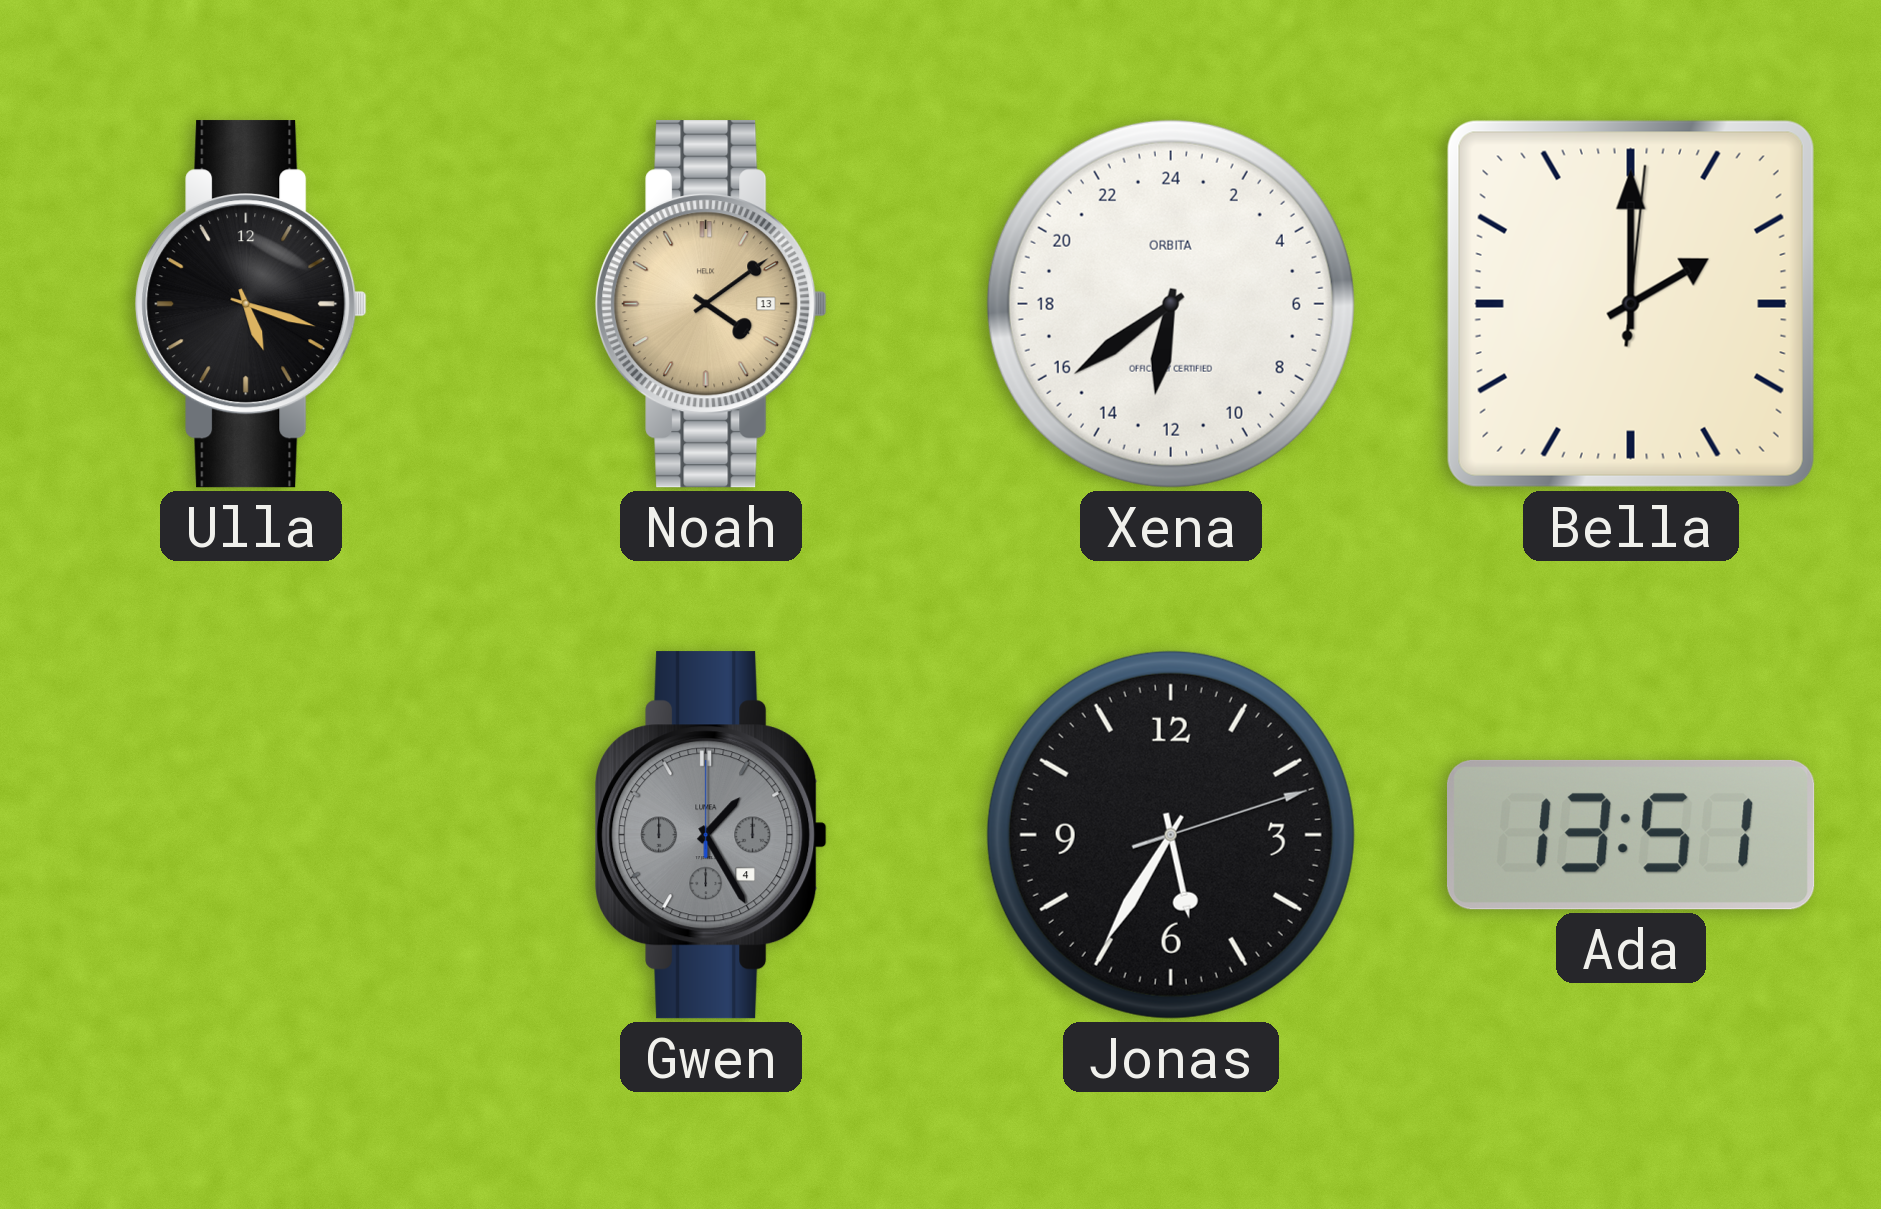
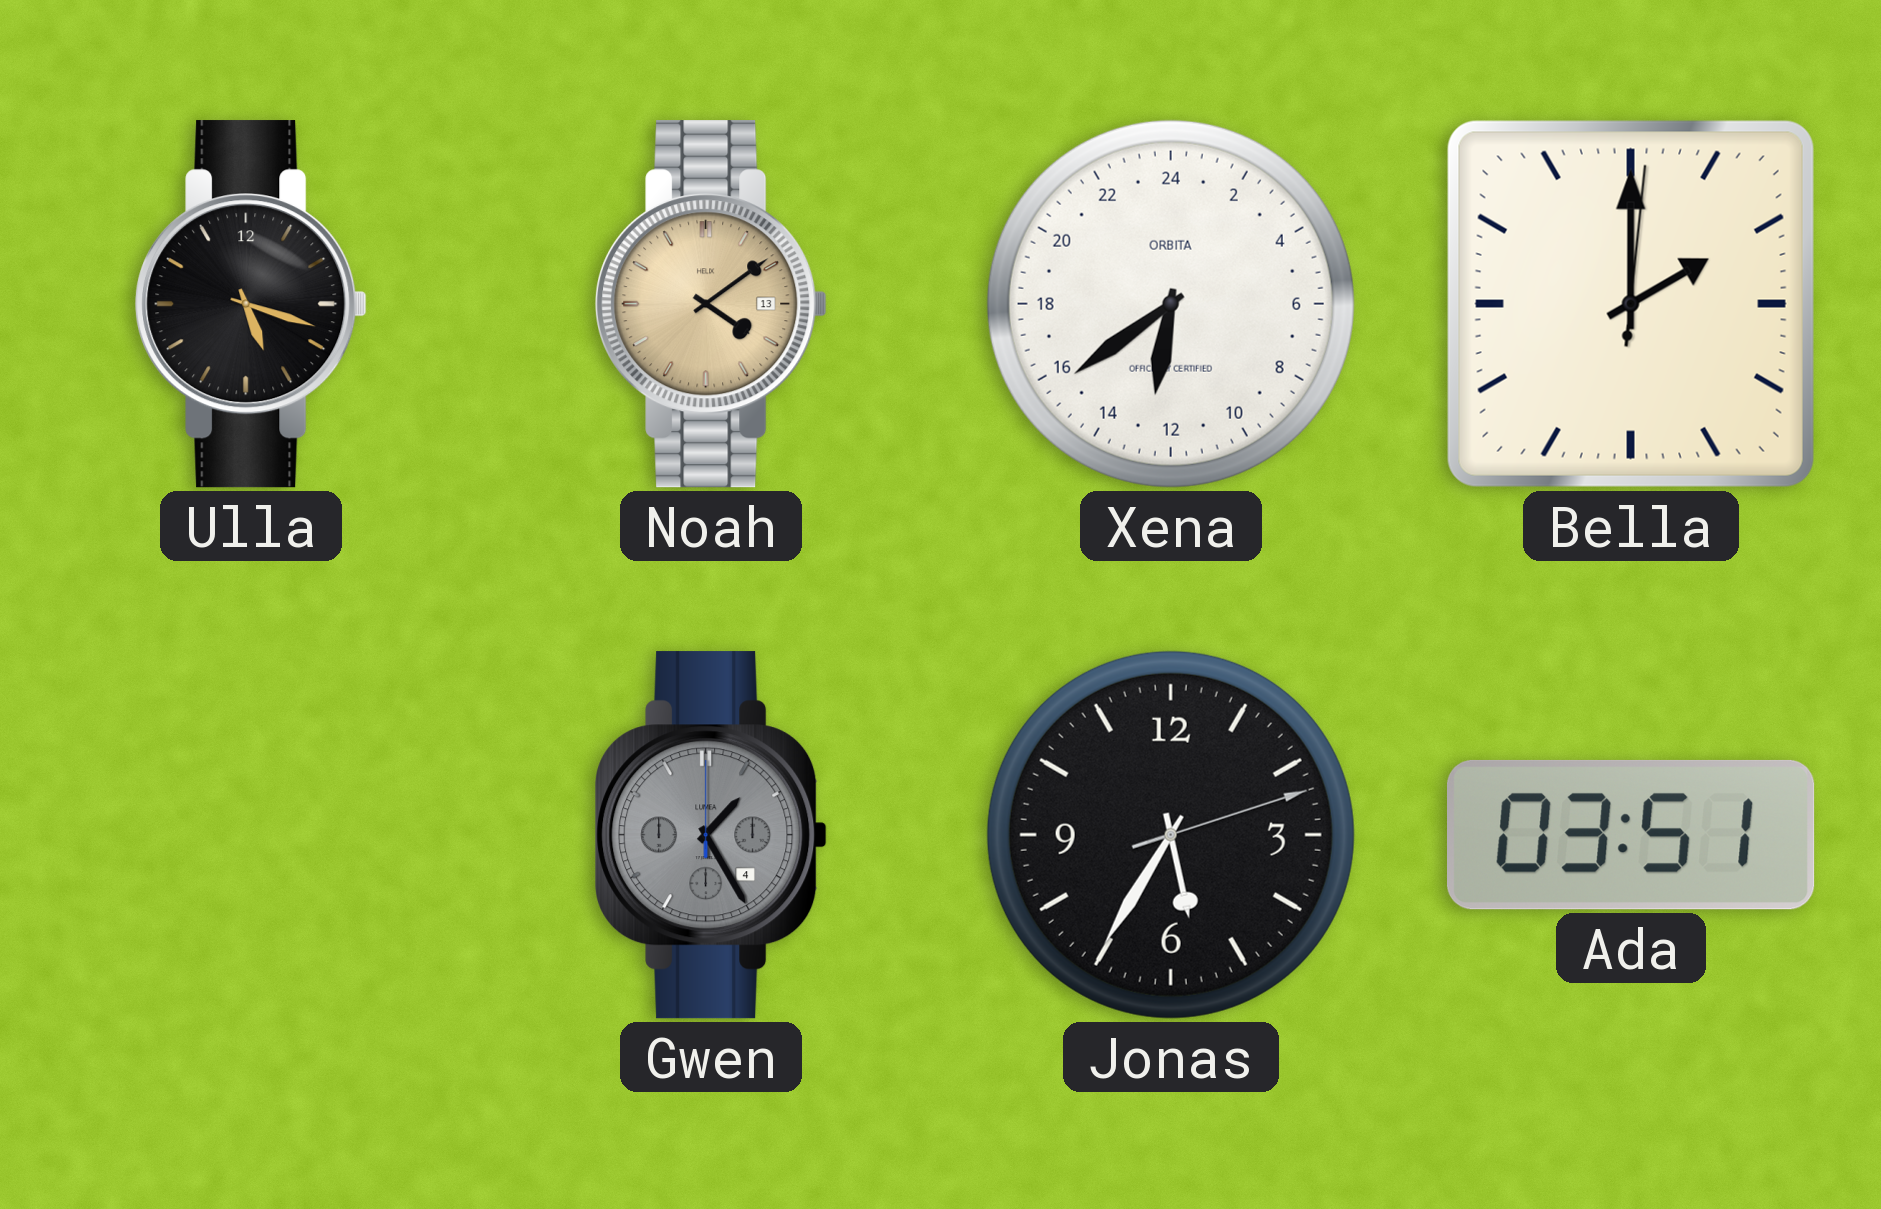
Ada: 13:51 -> 03:51
